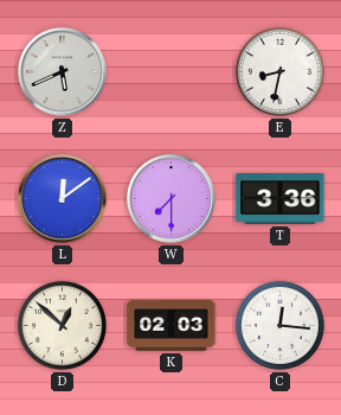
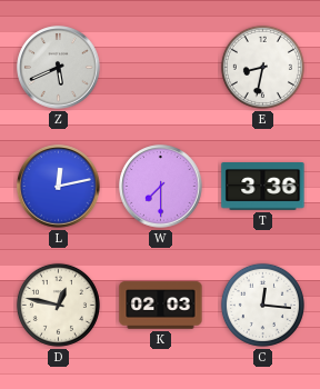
L: 12:09 -> 12:13
D: 12:52 -> 12:47
